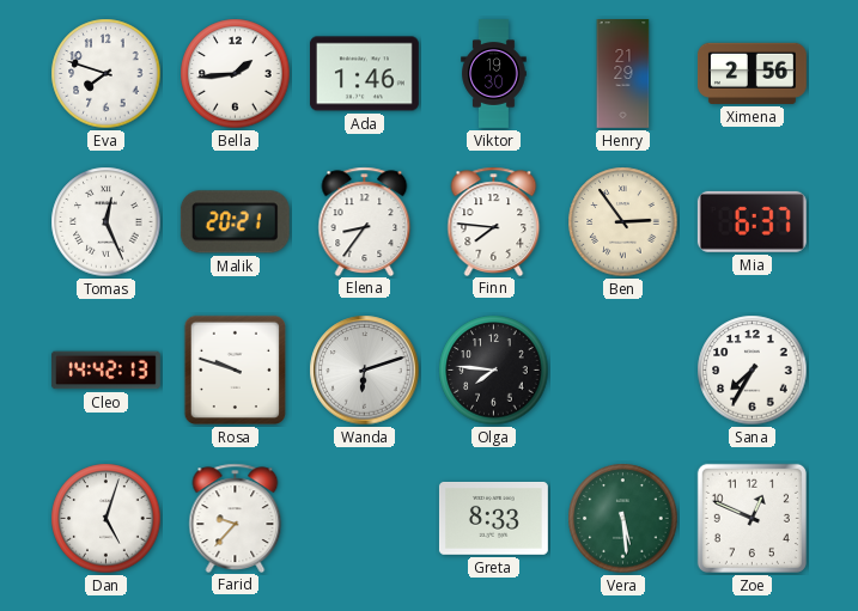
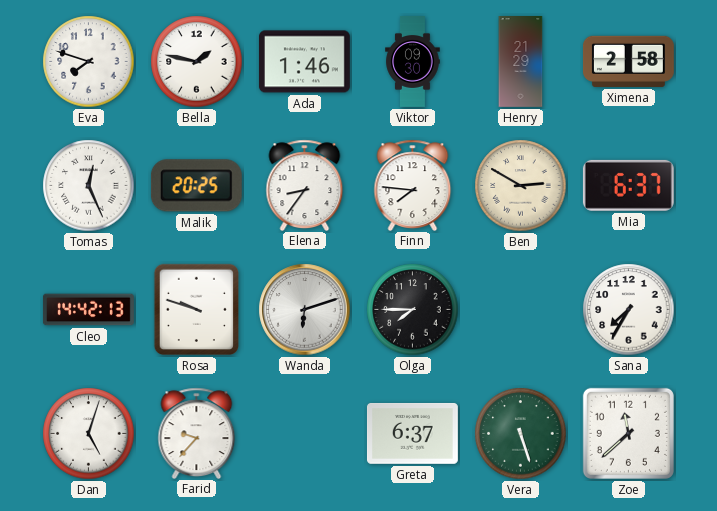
Bella: 1:44 -> 1:47
Viktor: 19:30 -> 09:30
Ximena: 2:56 -> 2:58
Malik: 20:21 -> 20:25
Ben: 2:54 -> 2:50
Olga: 7:46 -> 7:45
Greta: 8:33 -> 6:37
Vera: 5:29 -> 5:27
Zoe: 12:49 -> 11:38
